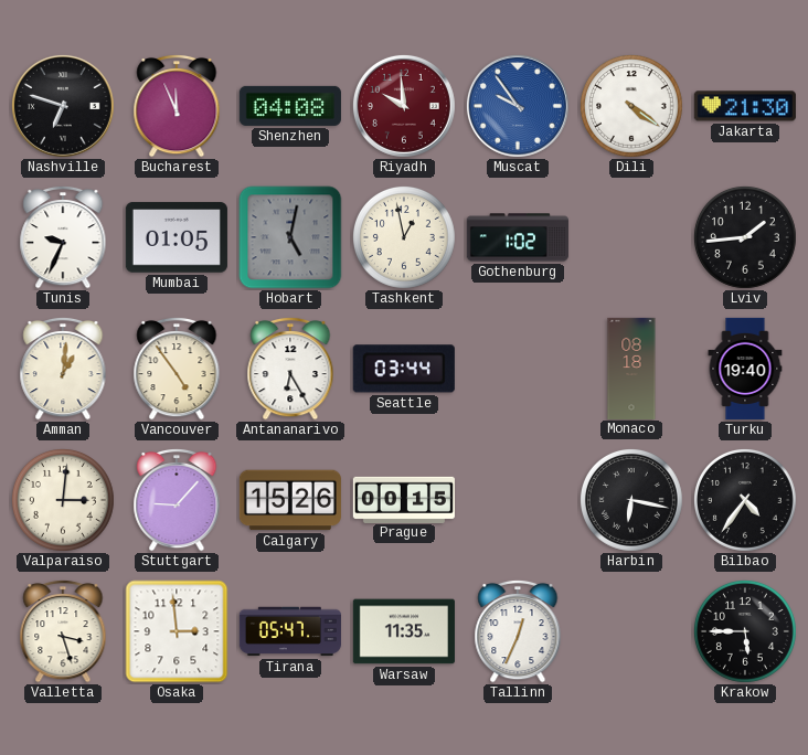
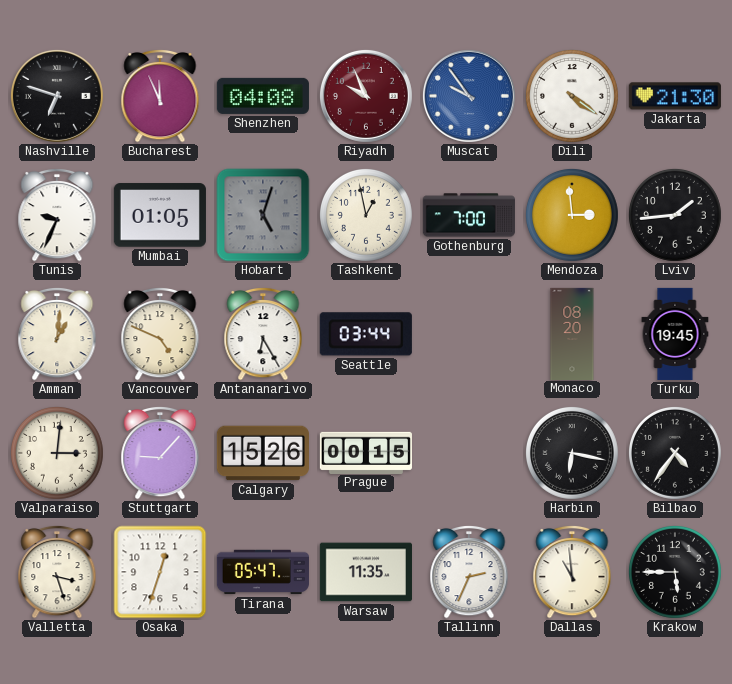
Riyadh: 9:59 -> 9:56
Hobart: 5:02 -> 5:03
Gothenburg: 1:02 -> 7:00
Mendoza: none -> 2:59
Vancouver: 4:54 -> 4:49
Monaco: 08:18 -> 08:20
Turku: 19:40 -> 19:45
Osaka: 2:59 -> 12:33
Tallinn: 12:34 -> 2:34
Dallas: none -> 10:59
